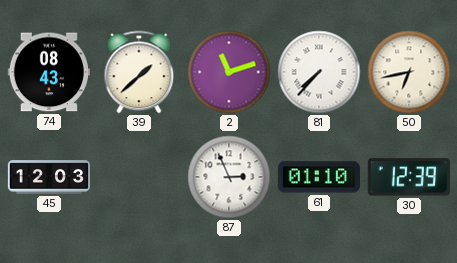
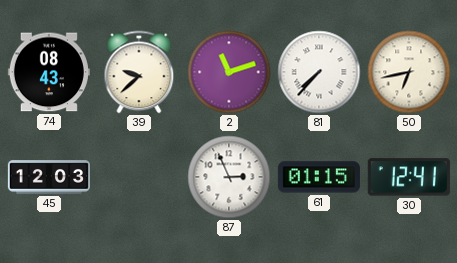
39: 1:38 -> 9:38
61: 01:10 -> 01:15
30: 12:39 -> 12:41
